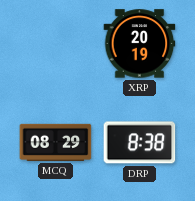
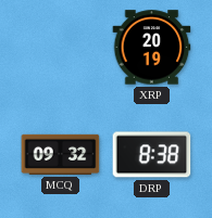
MCQ: 08:29 -> 09:32
